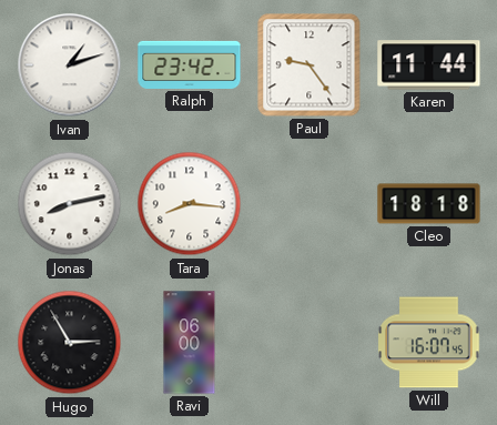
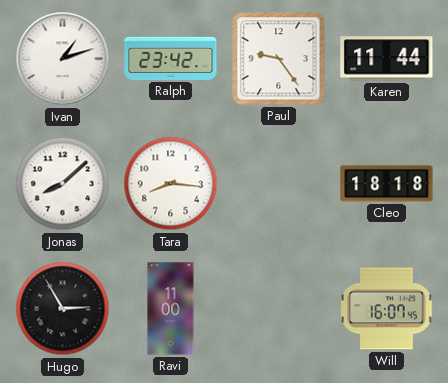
Jonas: 8:13 -> 8:08
Ravi: 06:00 -> 11:00
